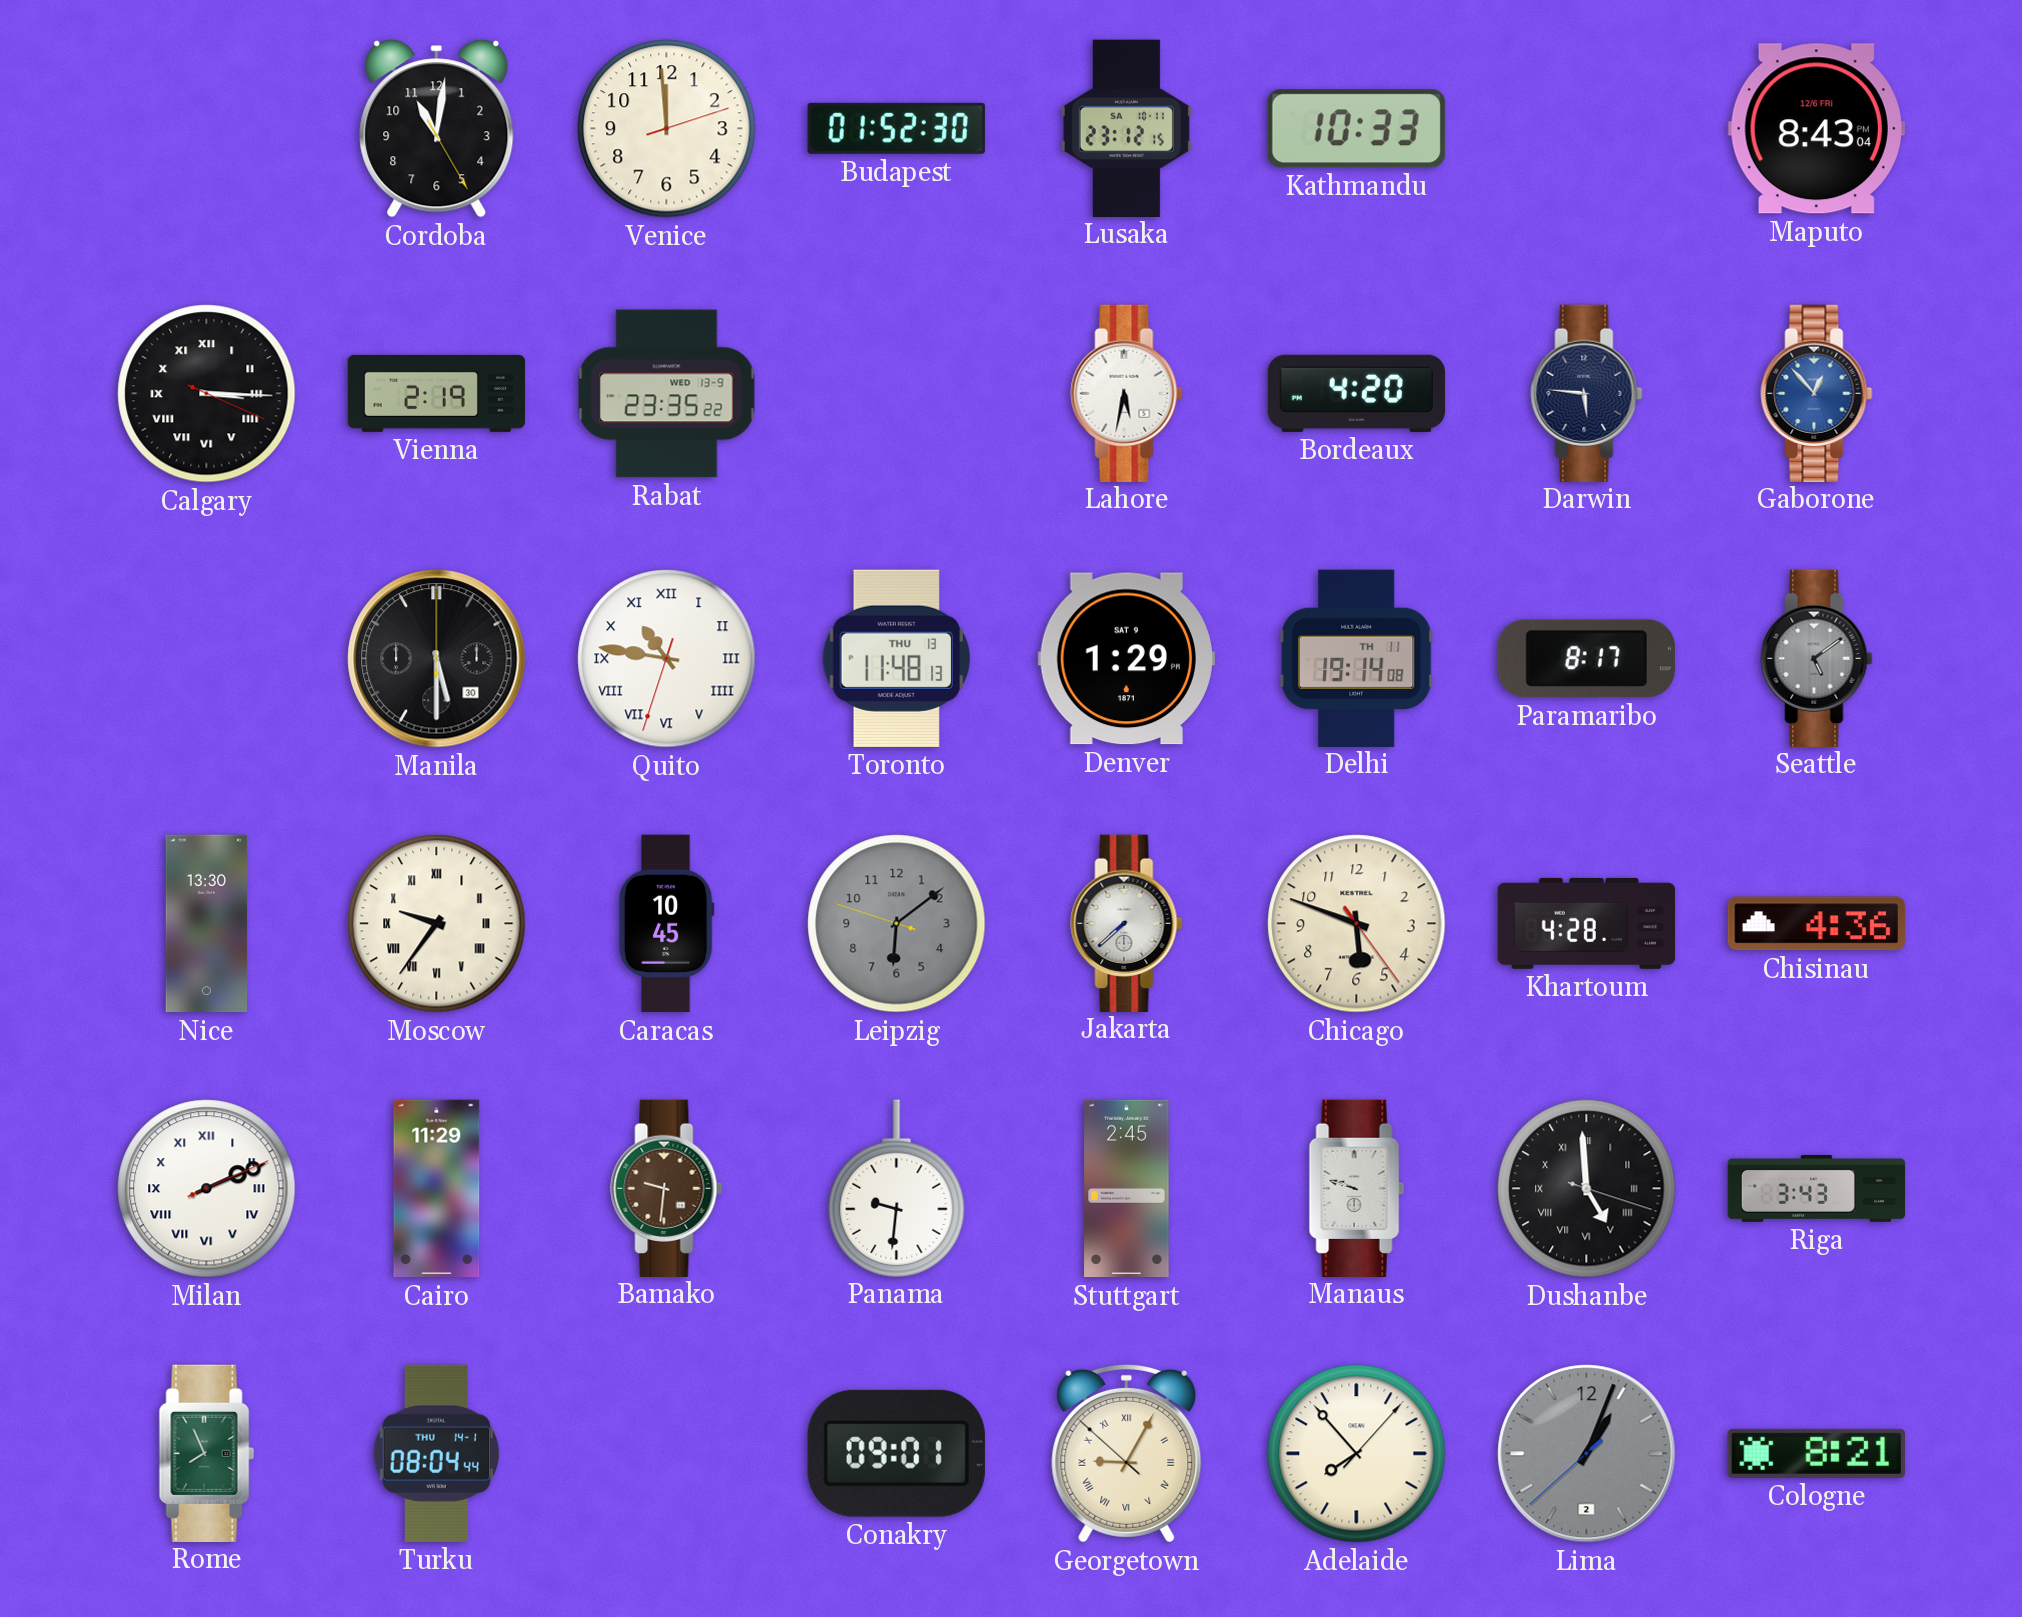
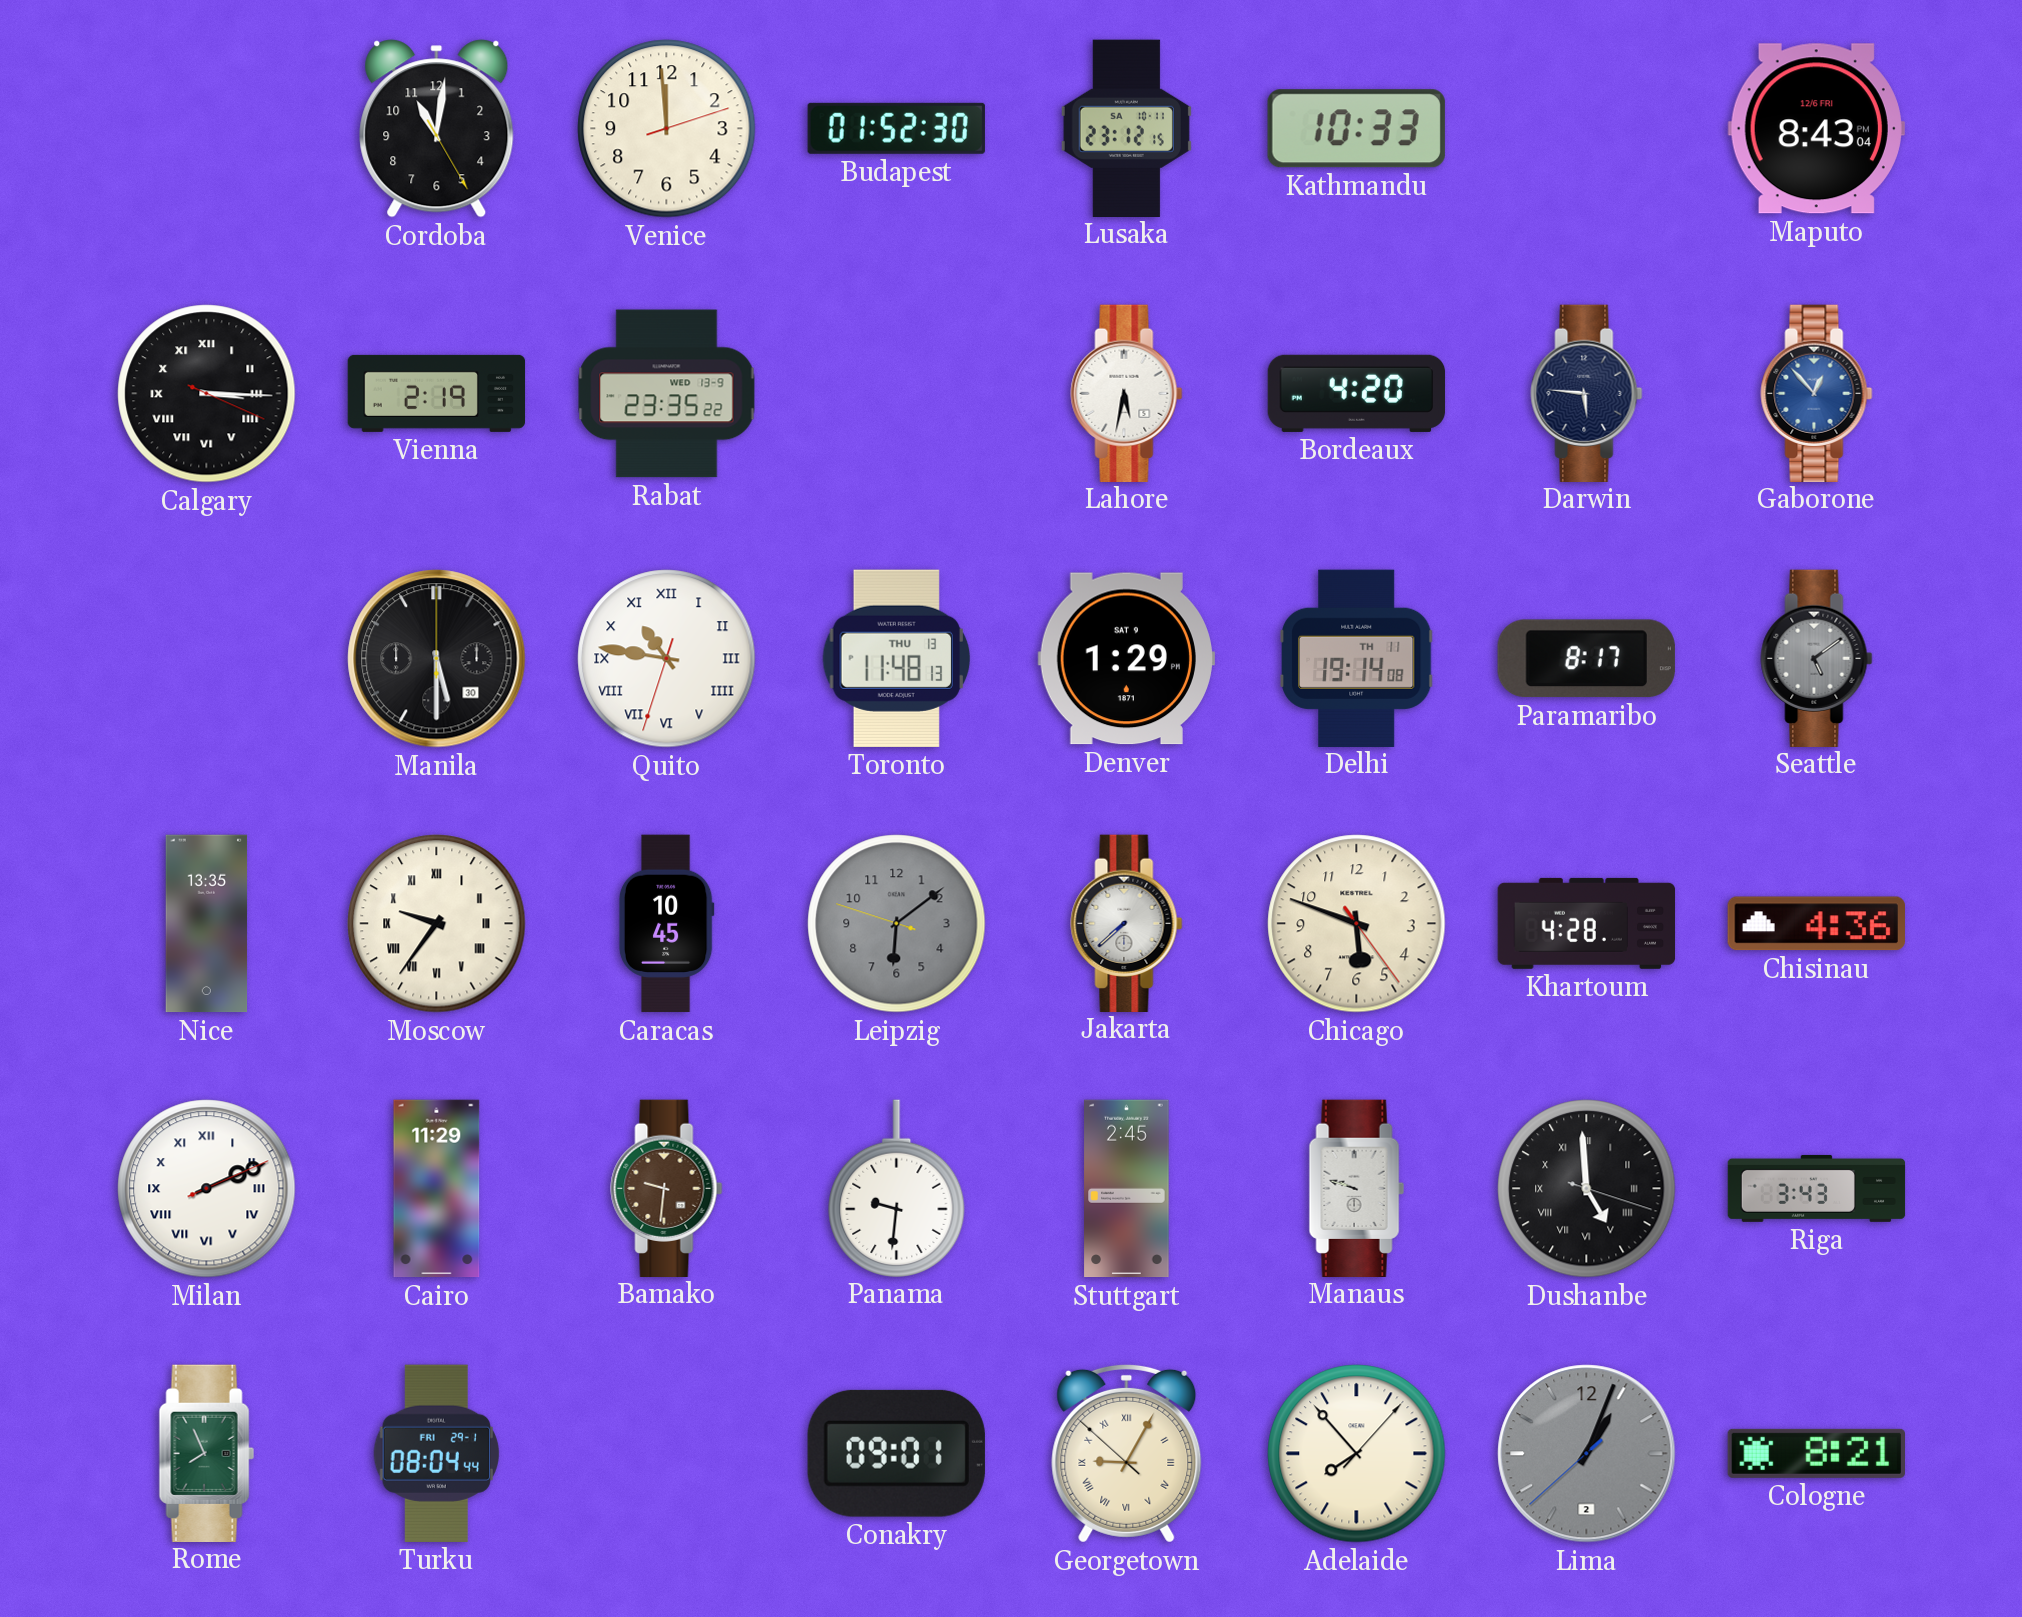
Nice: 13:30 -> 13:35
Turku date: THU 14-1 -> FRI 29-1
